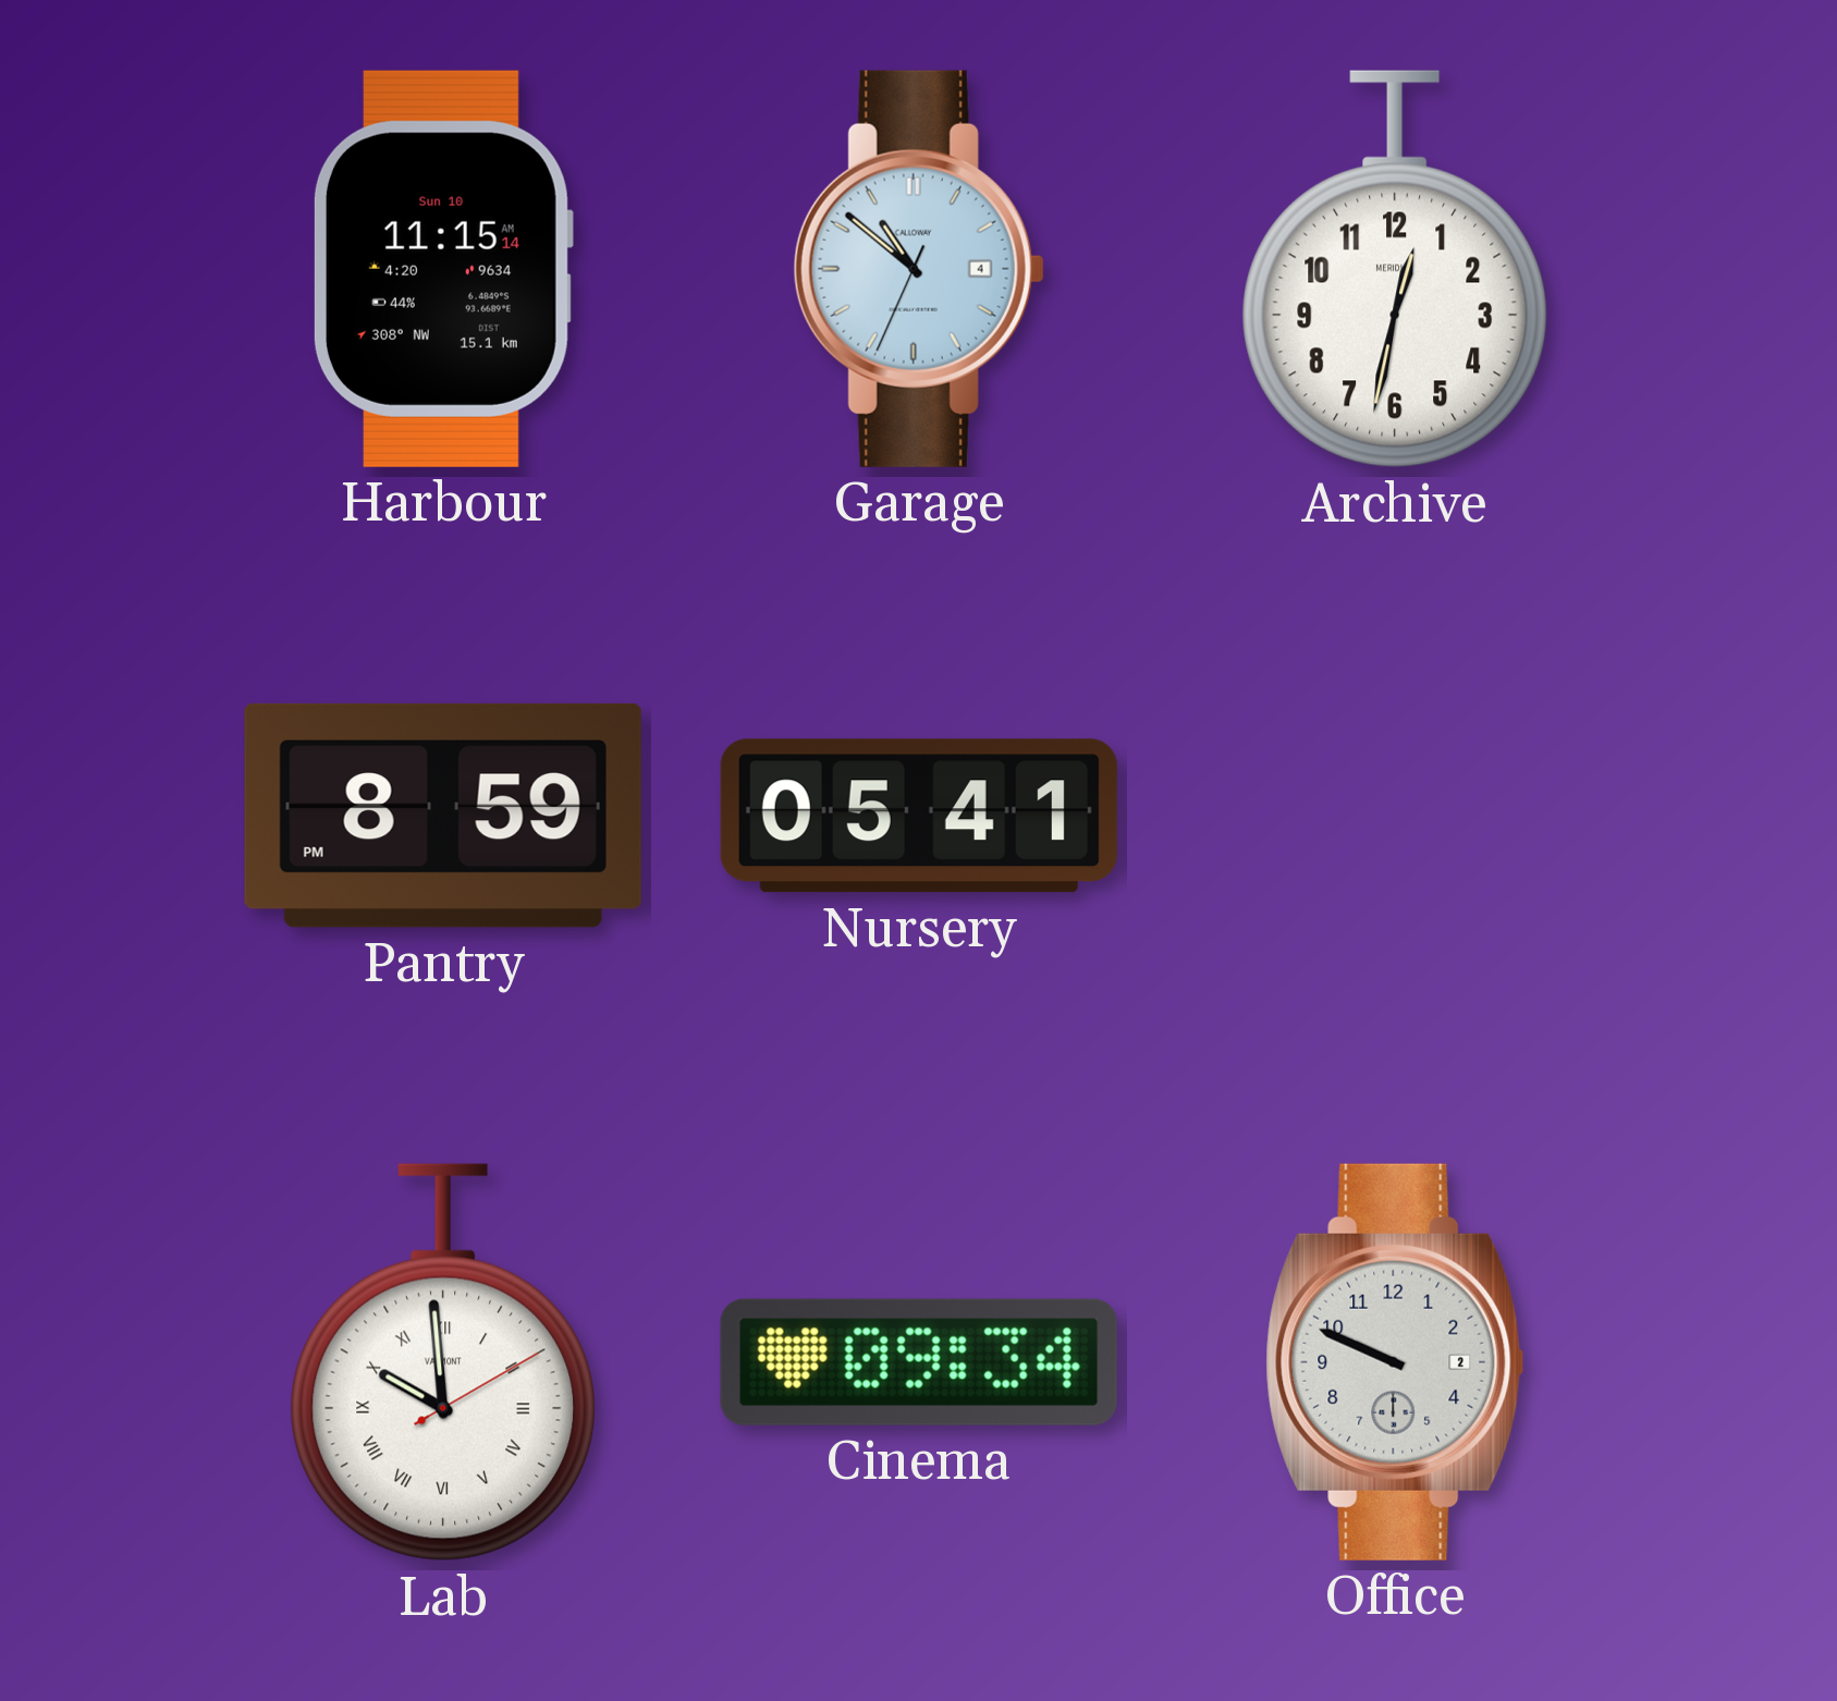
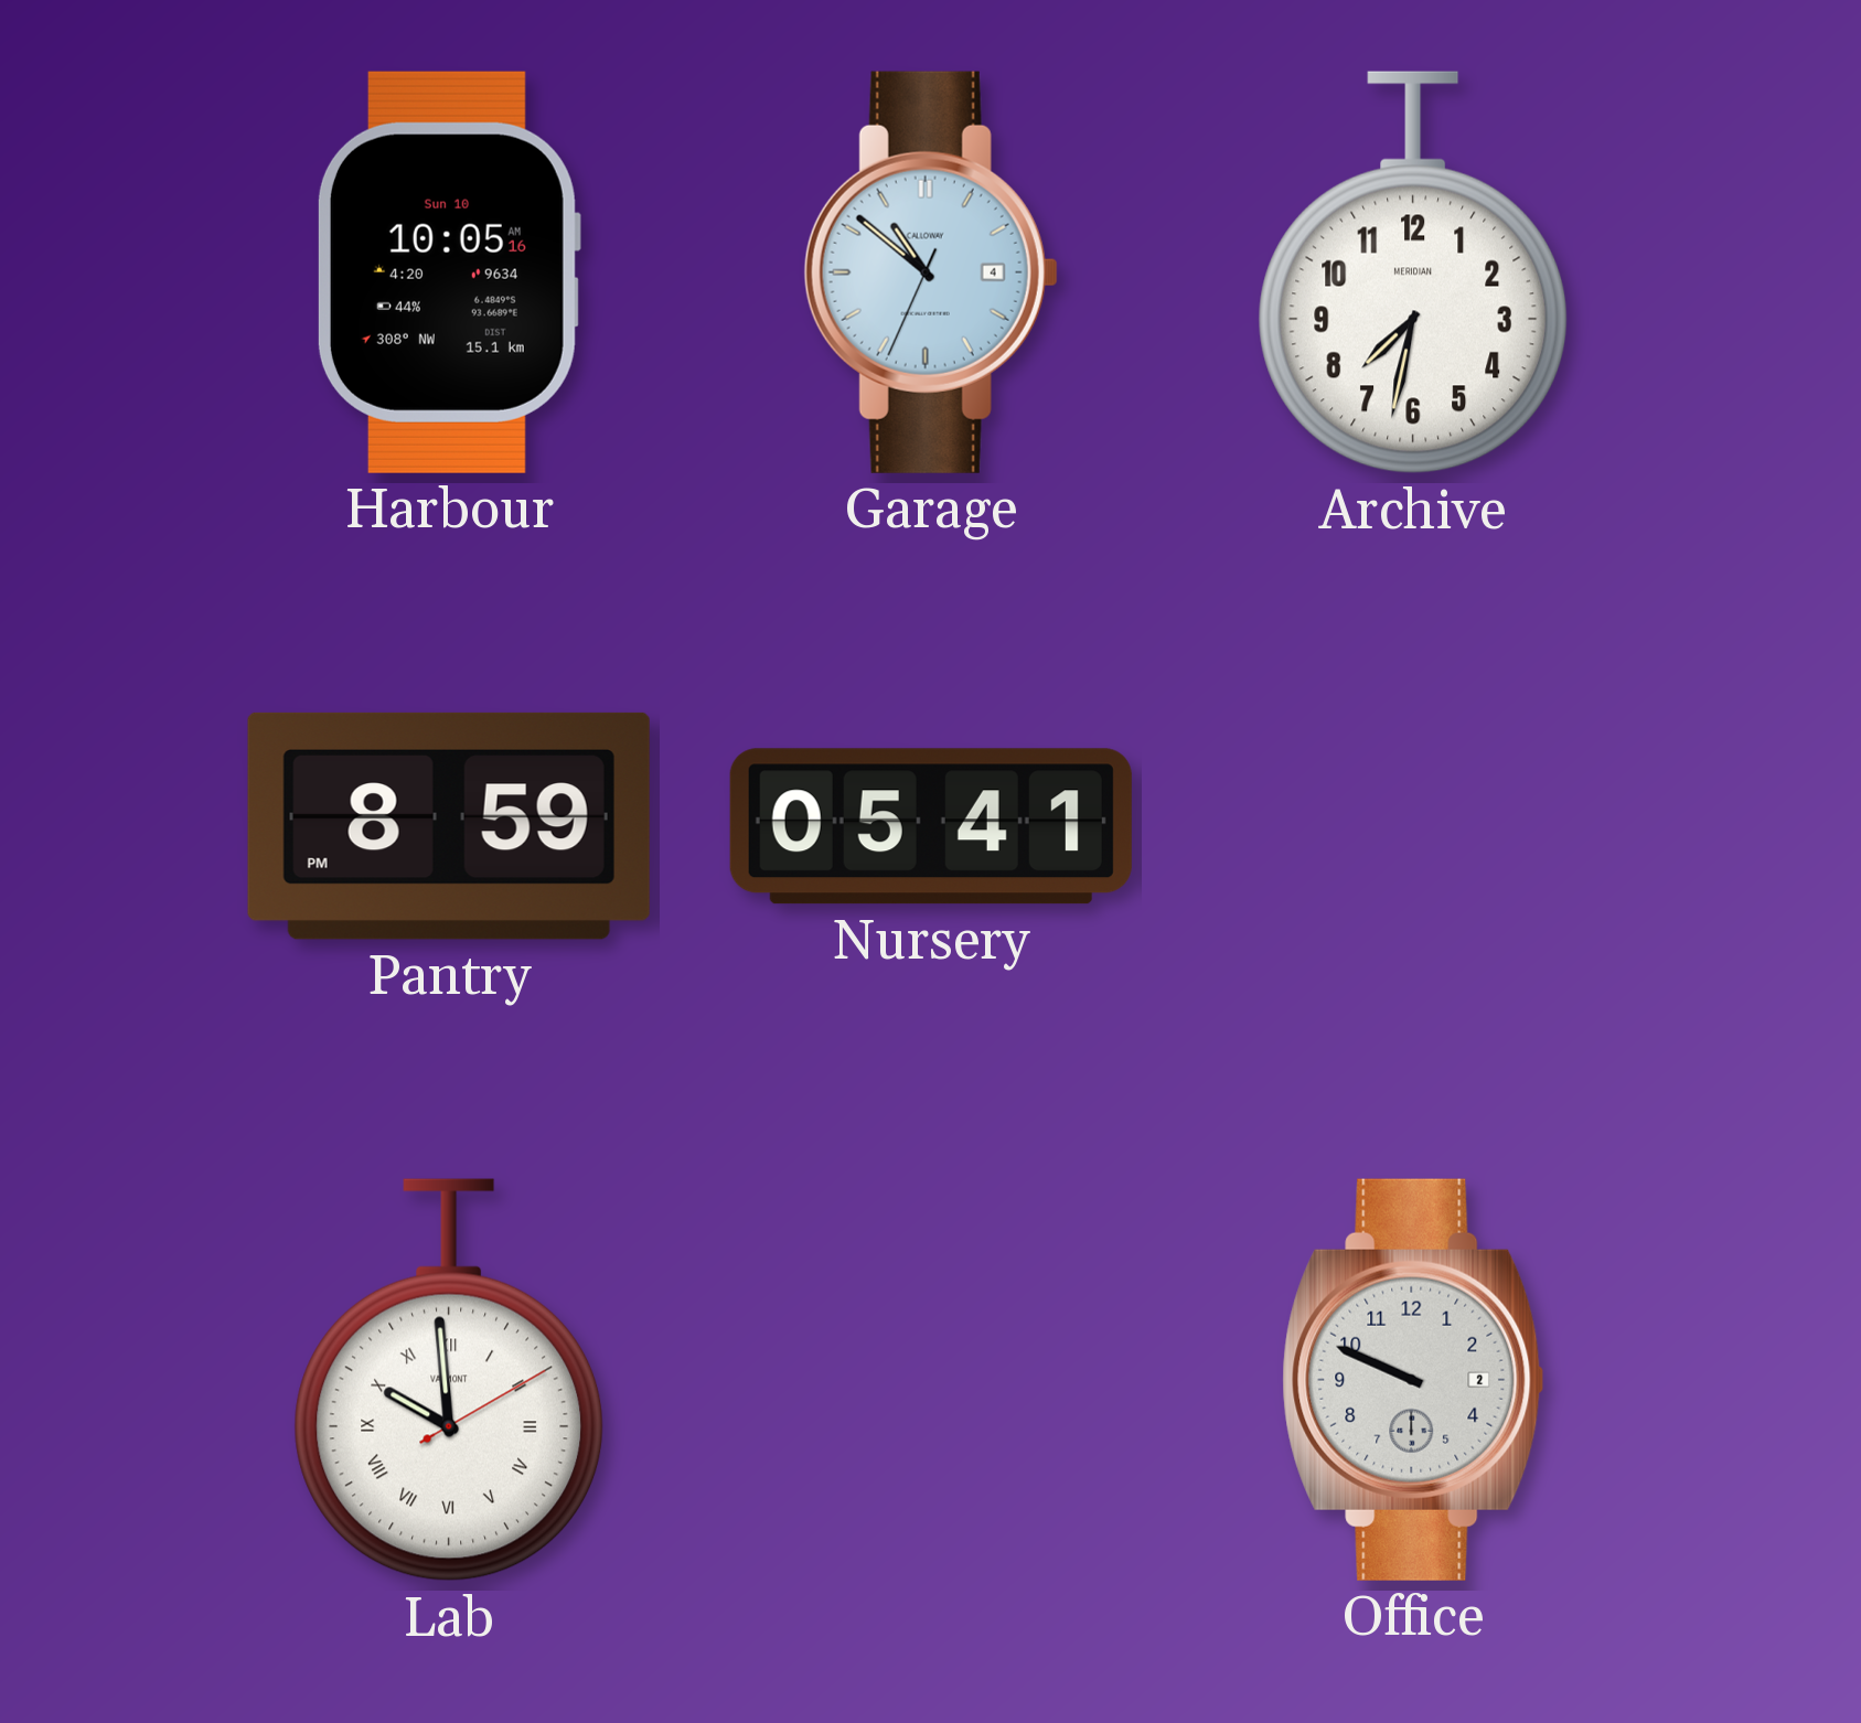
Harbour: 11:15 -> 10:05
Archive: 12:32 -> 7:32
Cinema: 09:34 -> none
